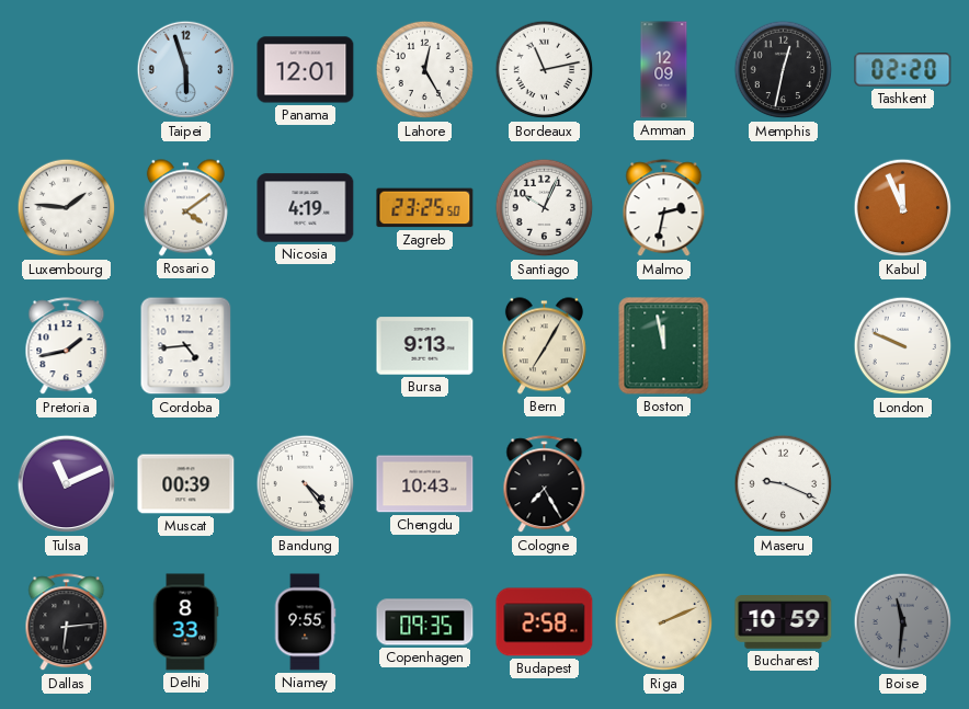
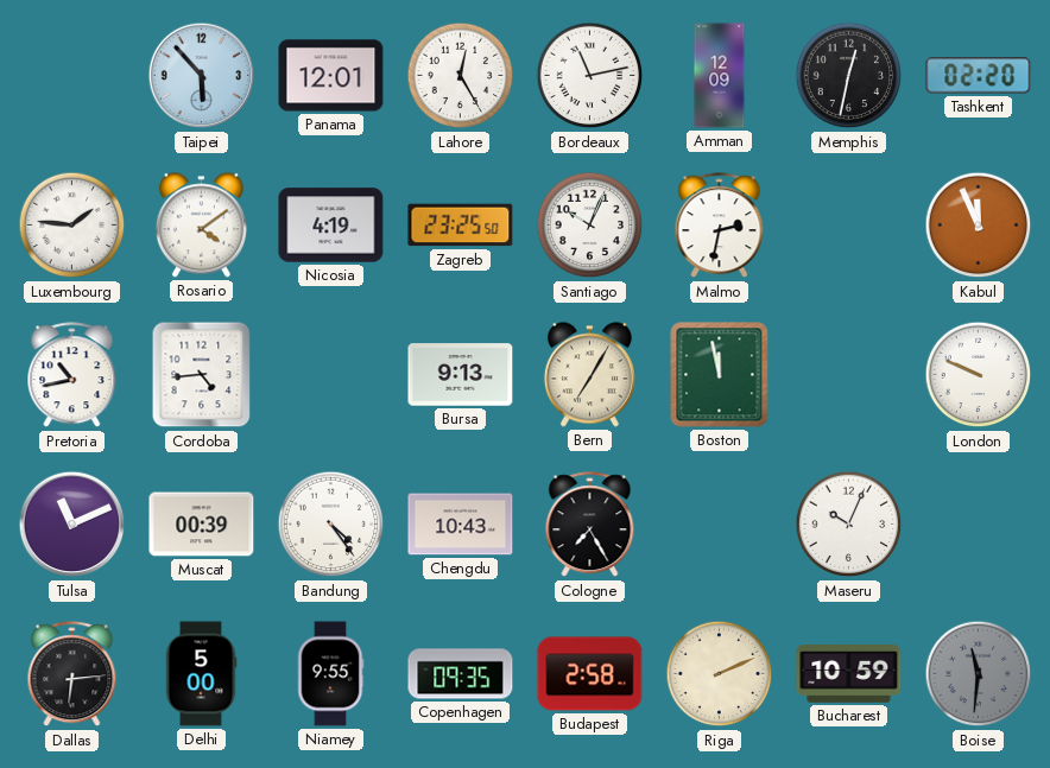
Taipei: 5:57 -> 5:53
Pretoria: 1:43 -> 10:43
Maseru: 9:19 -> 10:04
Delhi: 8:33 -> 5:00
